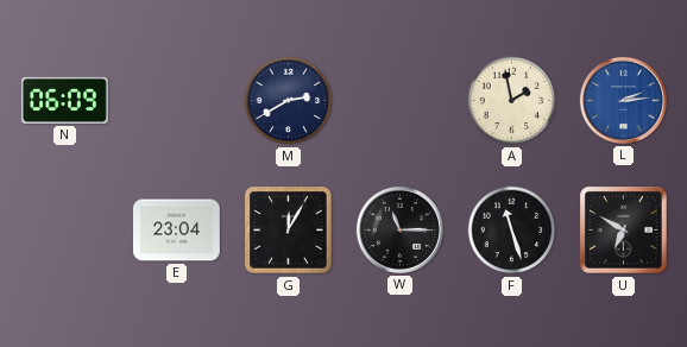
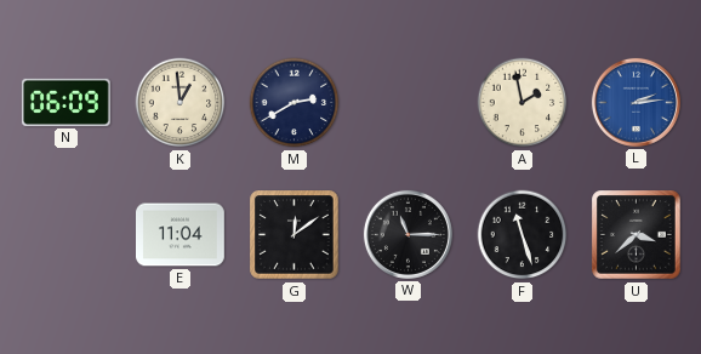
K: none -> 12:59
E: 23:04 -> 11:04
G: 12:05 -> 12:09
U: 6:50 -> 3:38
